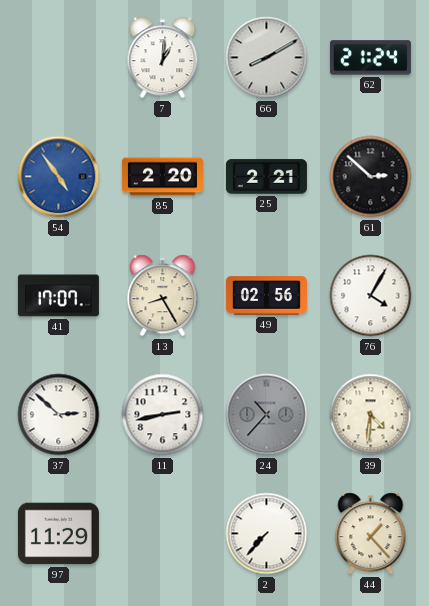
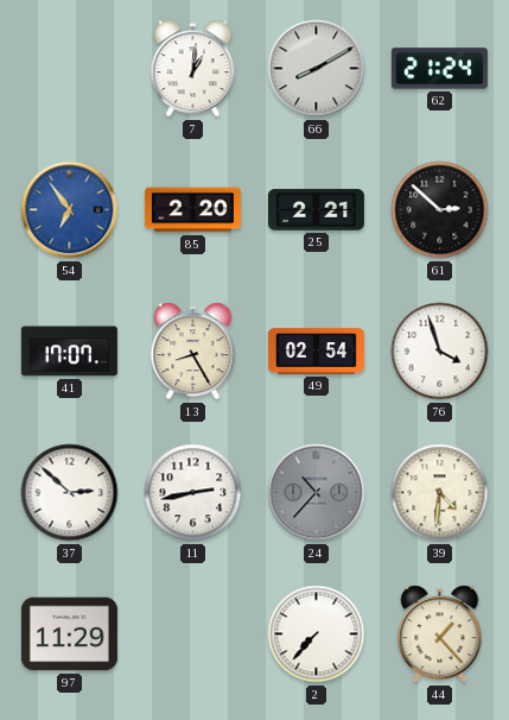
54: 4:54 -> 6:54
49: 02:56 -> 02:54
76: 4:05 -> 3:57
